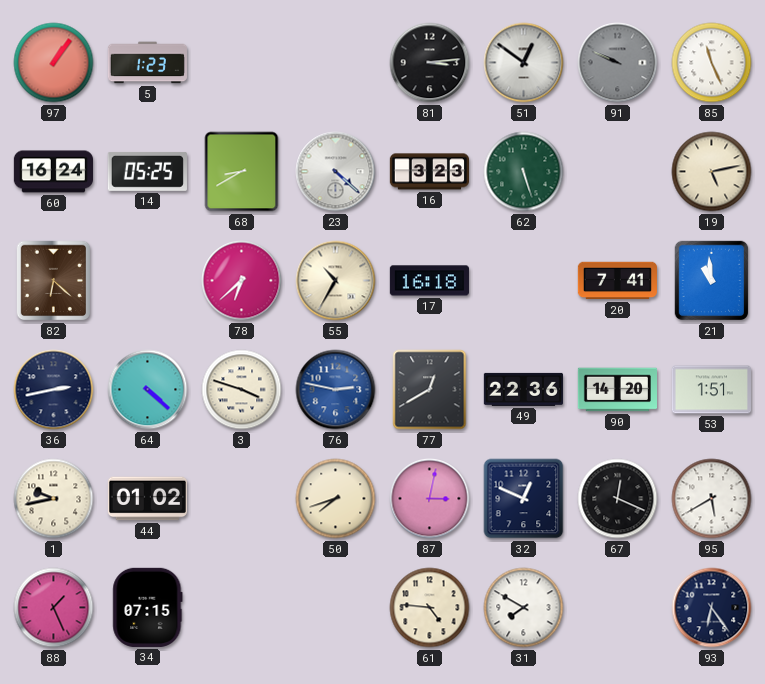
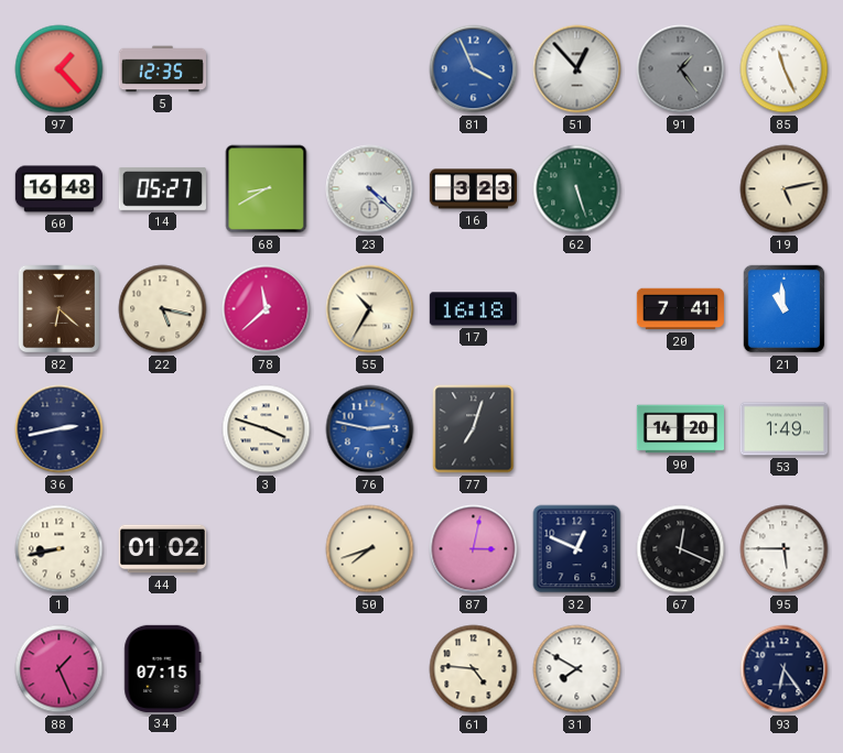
97: 1:06 -> 1:23
5: 1:23 -> 12:35
81: 3:14 -> 3:56
81 dial: black -> blue
51: 12:51 -> 12:53
91: 9:49 -> 1:24
60: 16:24 -> 16:48
14: 05:25 -> 05:27
22: none -> 5:17
78: 6:38 -> 11:38
64: 4:22 -> none
77: 12:40 -> 7:03
49: 22:36 -> none
53: 1:51 -> 1:49
1: 9:43 -> 8:43
95: 5:40 -> 5:45
